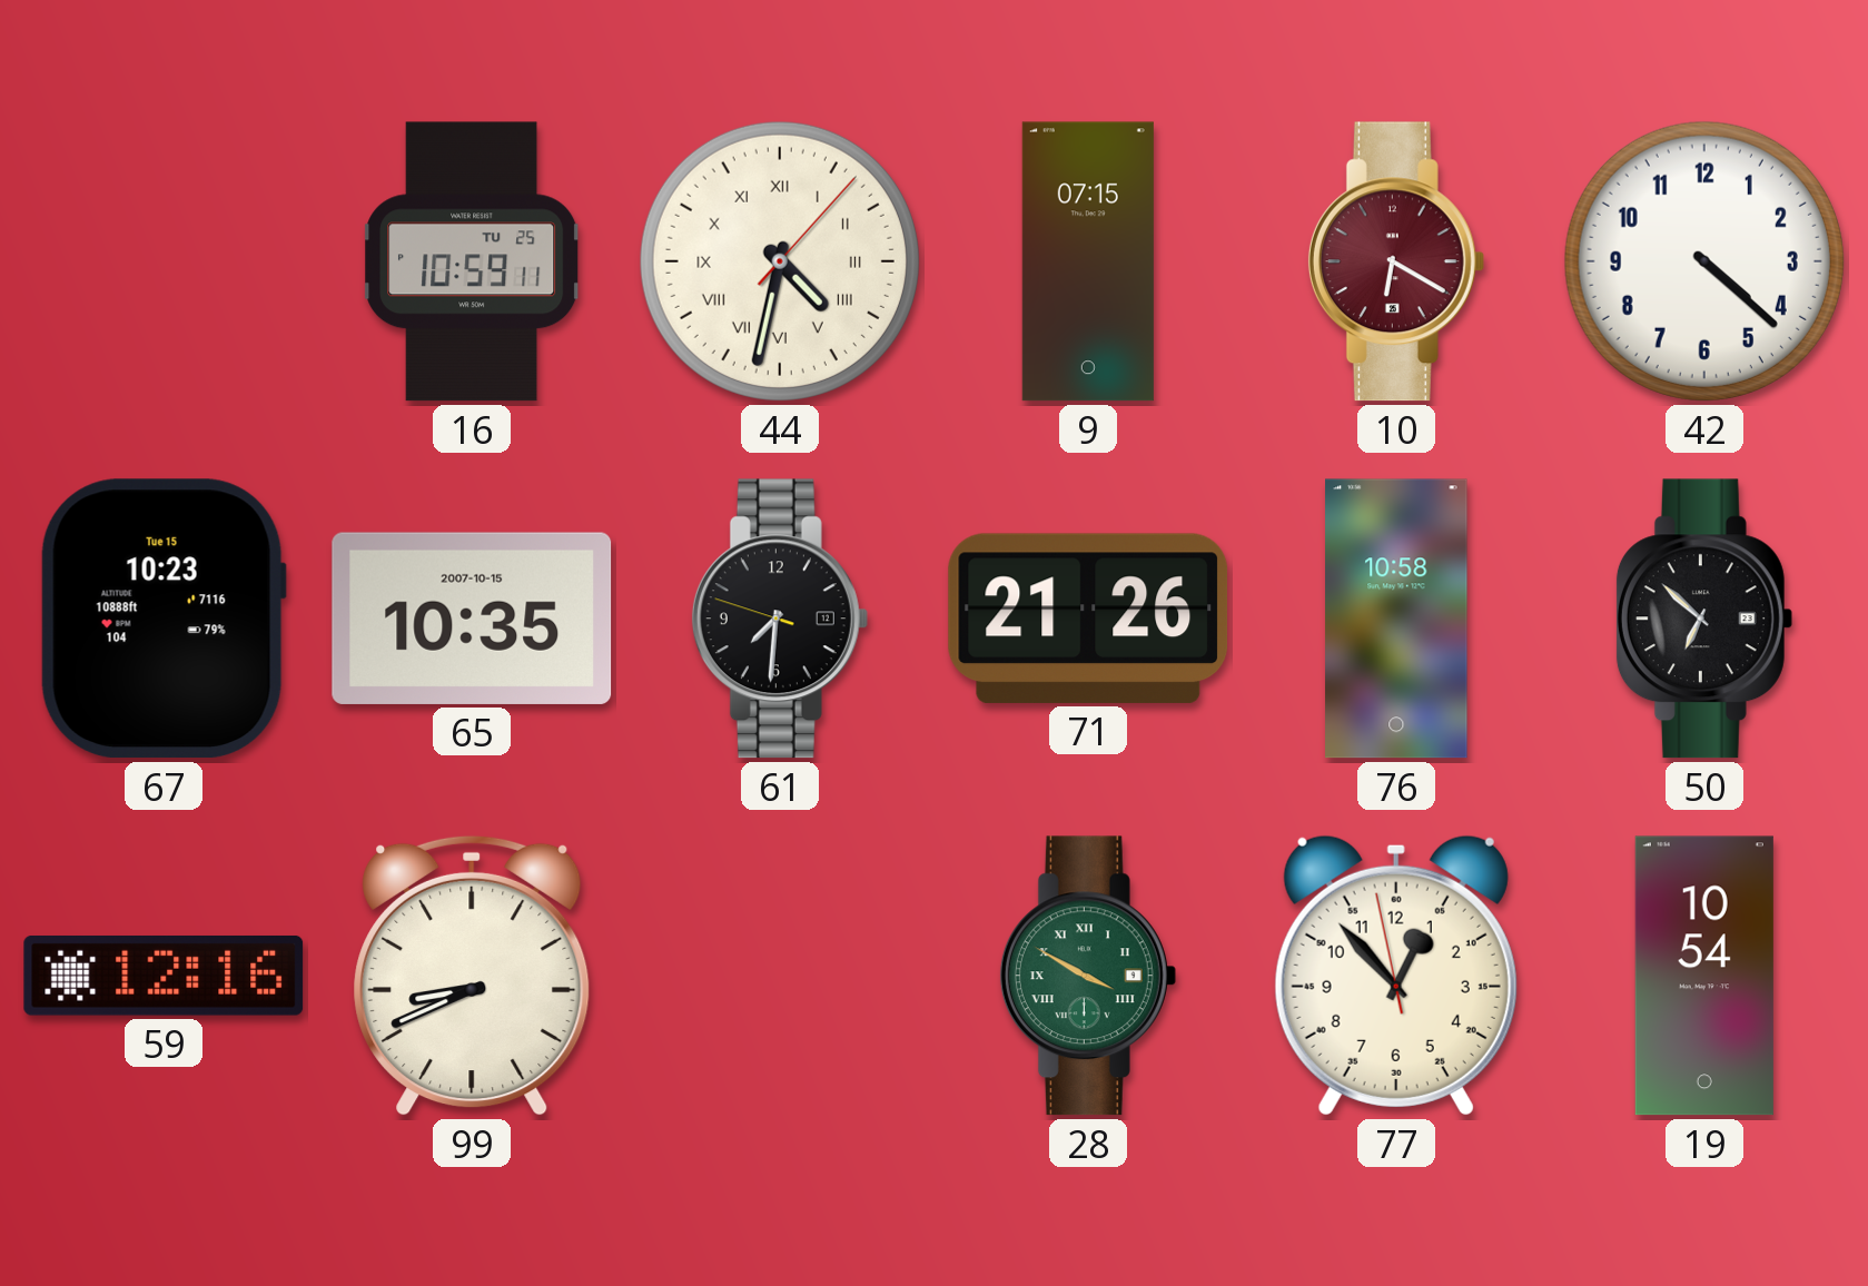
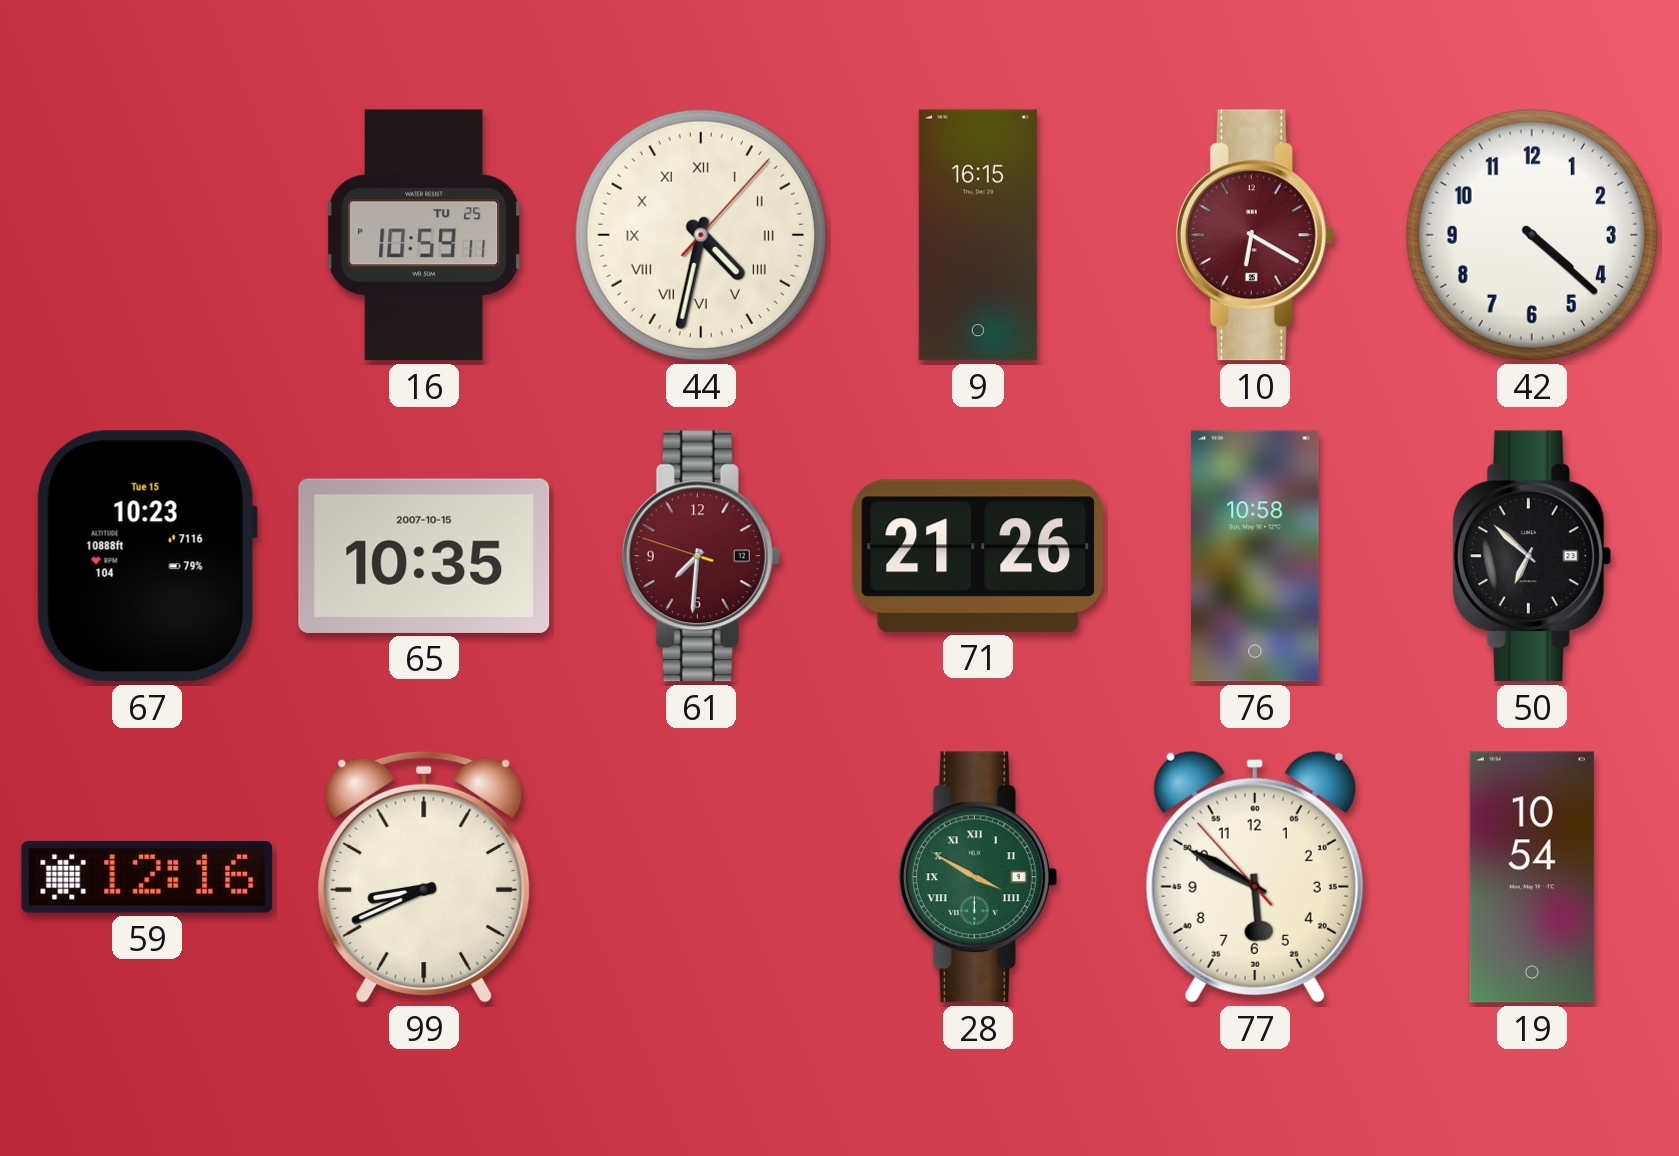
9: 07:15 -> 16:15
61 dial: black -> burgundy
77: 12:52 -> 5:49
